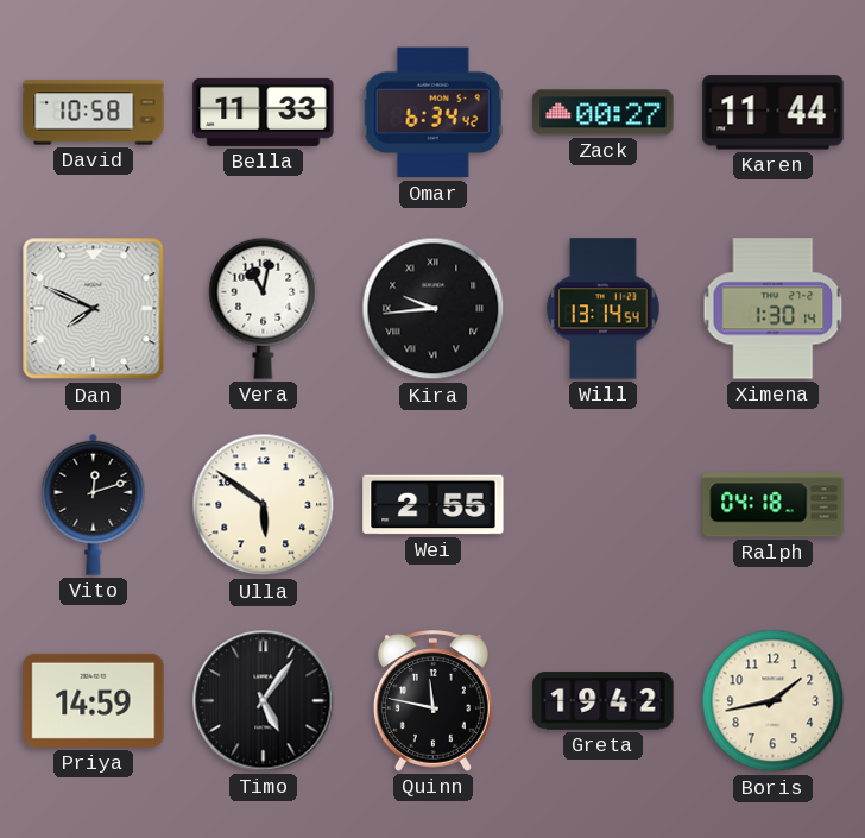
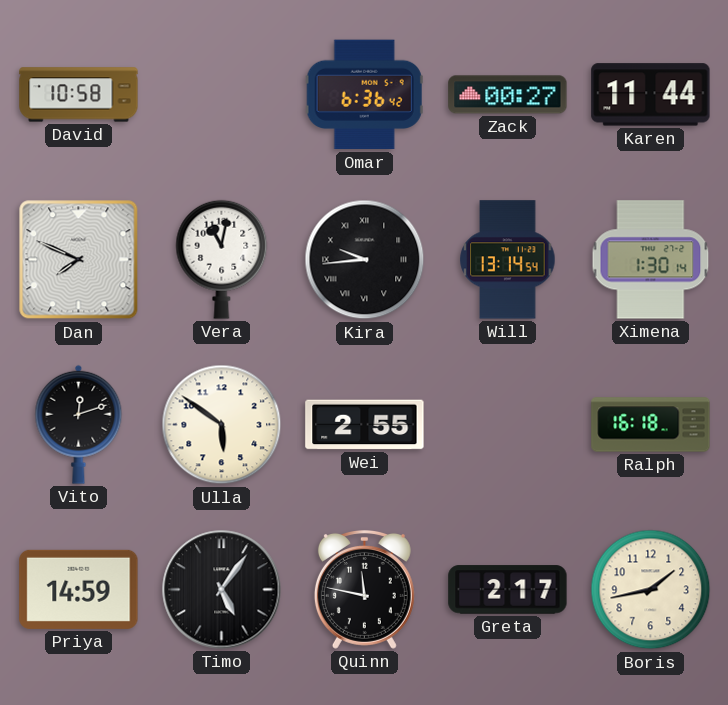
Bella: 11:33 -> none
Omar: 6:34 -> 6:36
Ralph: 04:18 -> 16:18
Greta: 19:42 -> 2:17
